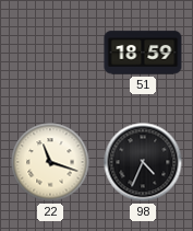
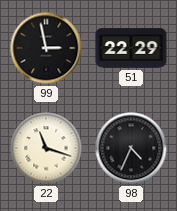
99: none -> 2:58
51: 18:59 -> 22:29
